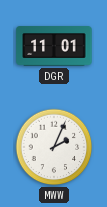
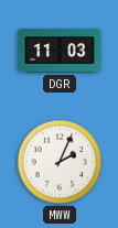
DGR: 11:01 -> 11:03
